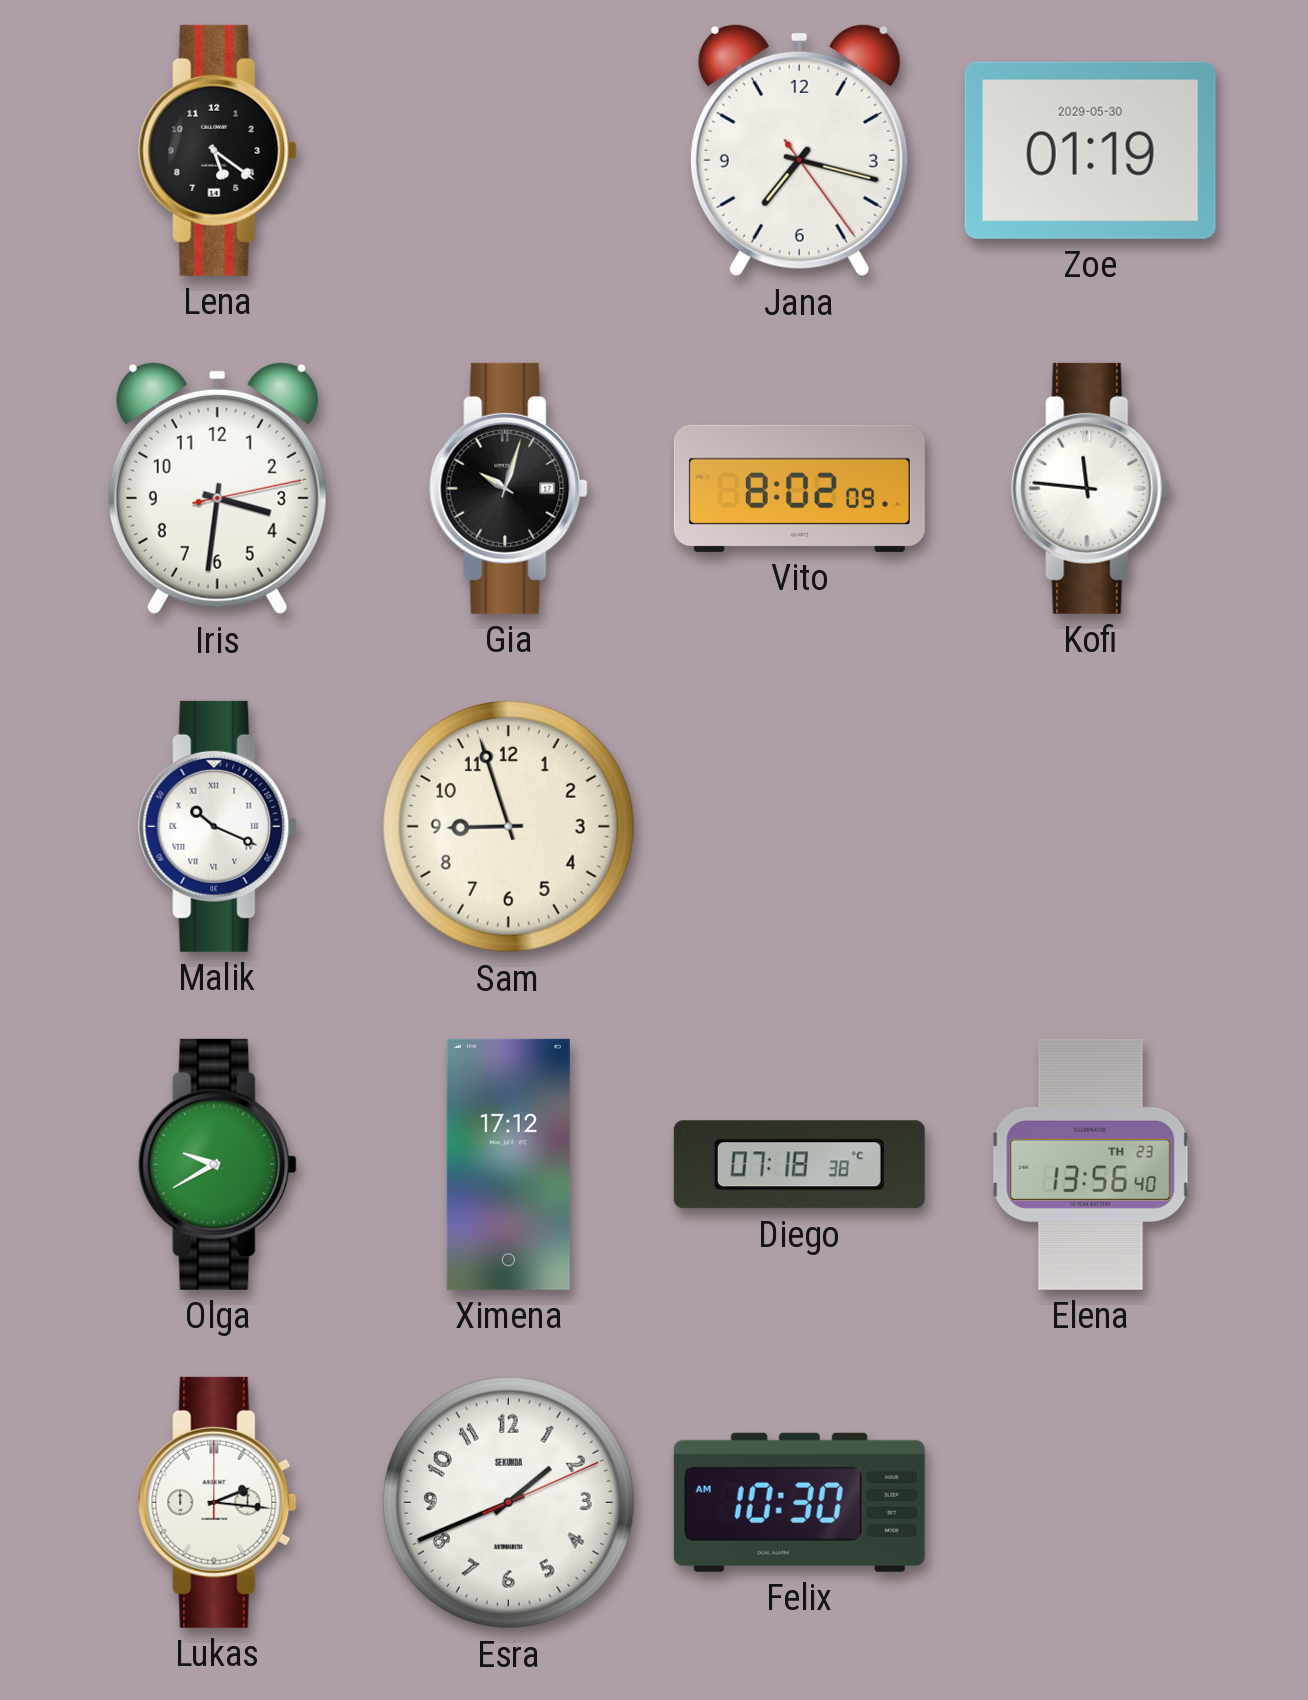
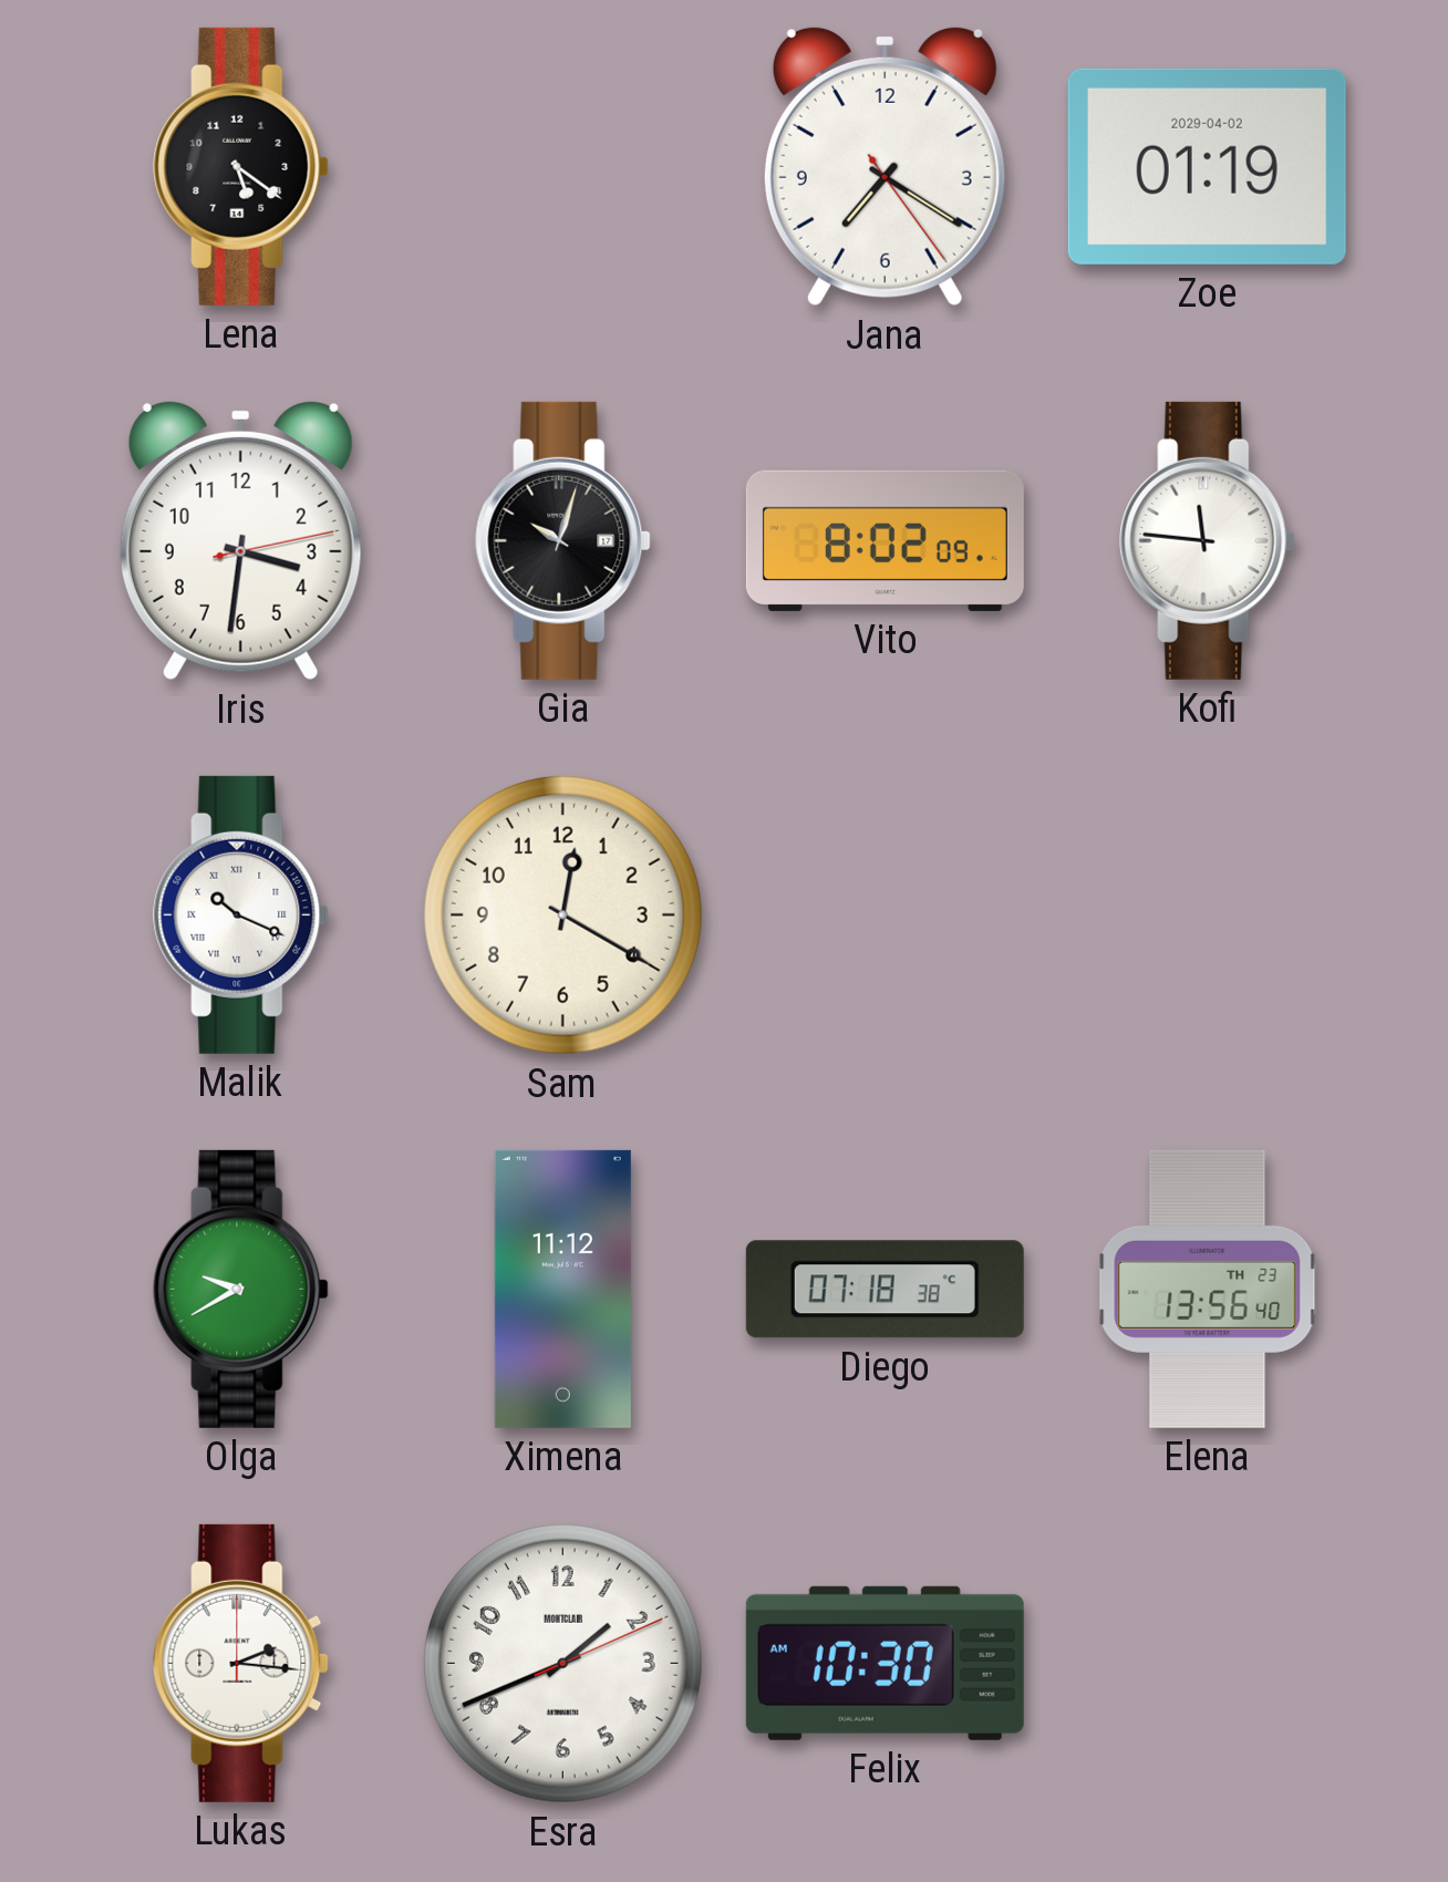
Jana: 7:17 -> 7:20
Zoe date: 2029-05-30 -> 2029-04-02
Sam: 8:57 -> 12:20
Ximena: 17:12 -> 11:12
Esra brand: SEKUNDA -> MONTCLAIR
